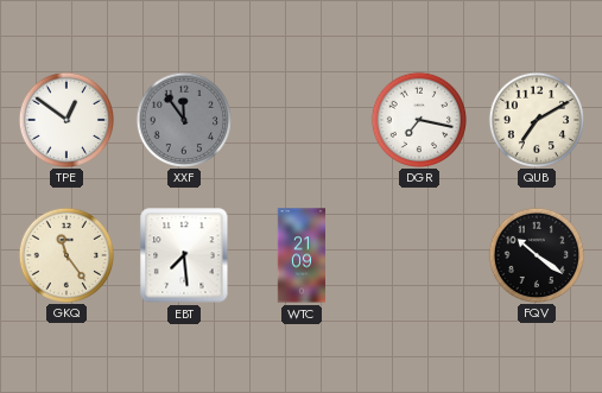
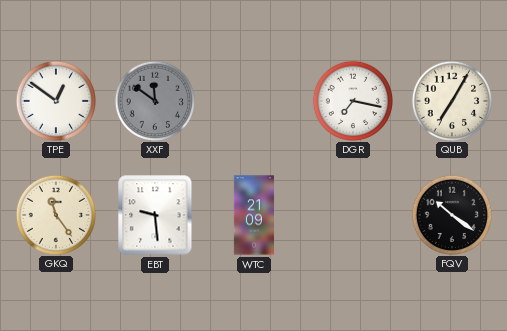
XXF: 11:54 -> 11:51
QUB: 7:10 -> 7:05
EBT: 7:29 -> 9:29
